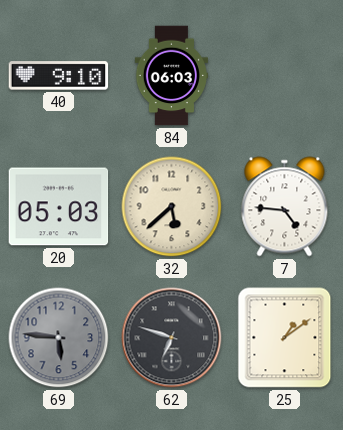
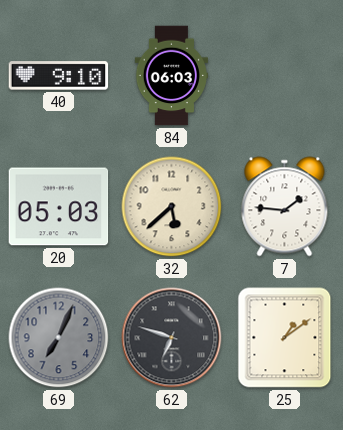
7: 4:46 -> 1:46
69: 5:46 -> 7:04
